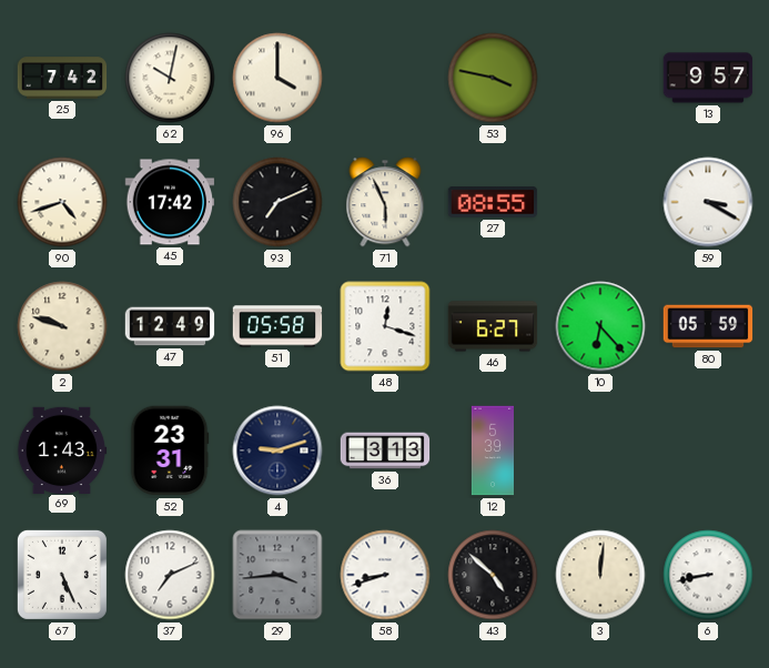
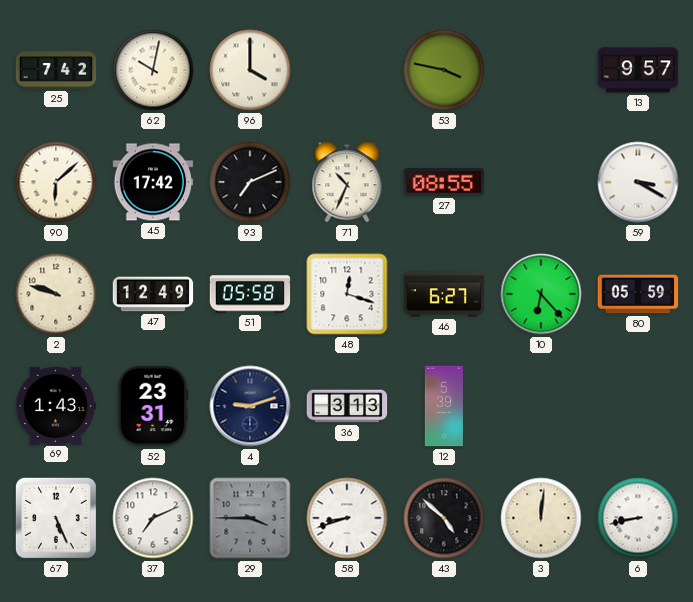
90: 4:42 -> 6:08
71: 5:56 -> 10:34
29: 3:44 -> 3:45
